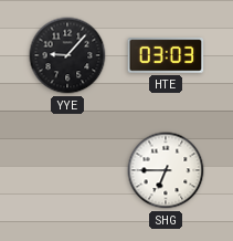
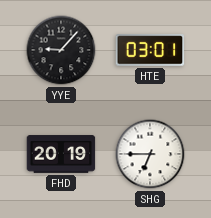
HTE: 03:03 -> 03:01
FHD: none -> 20:19
